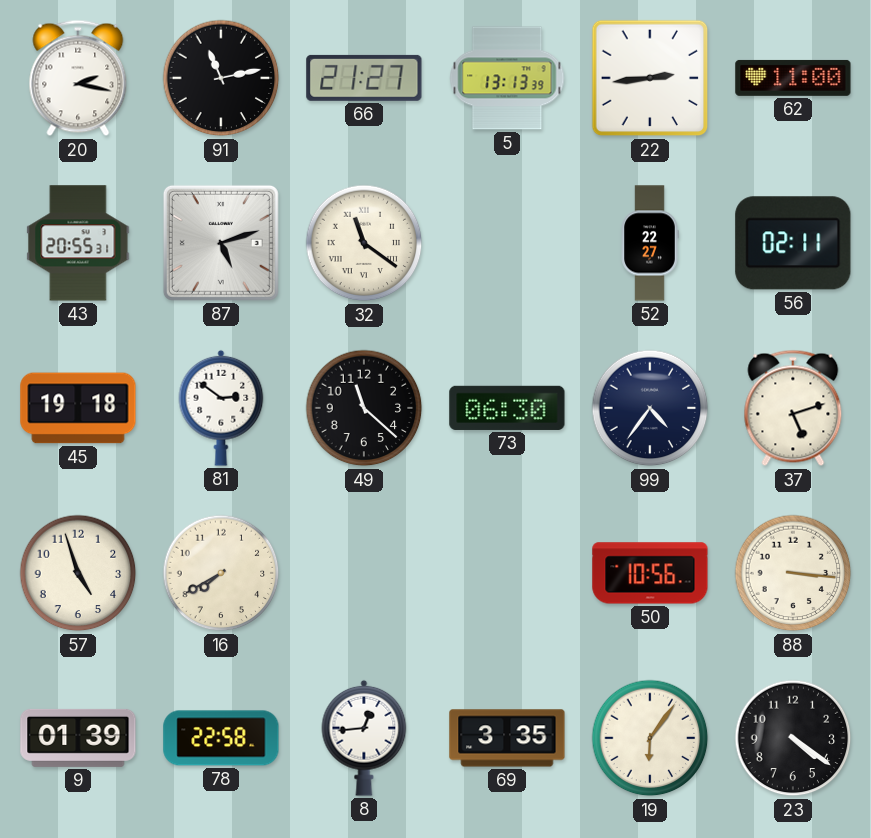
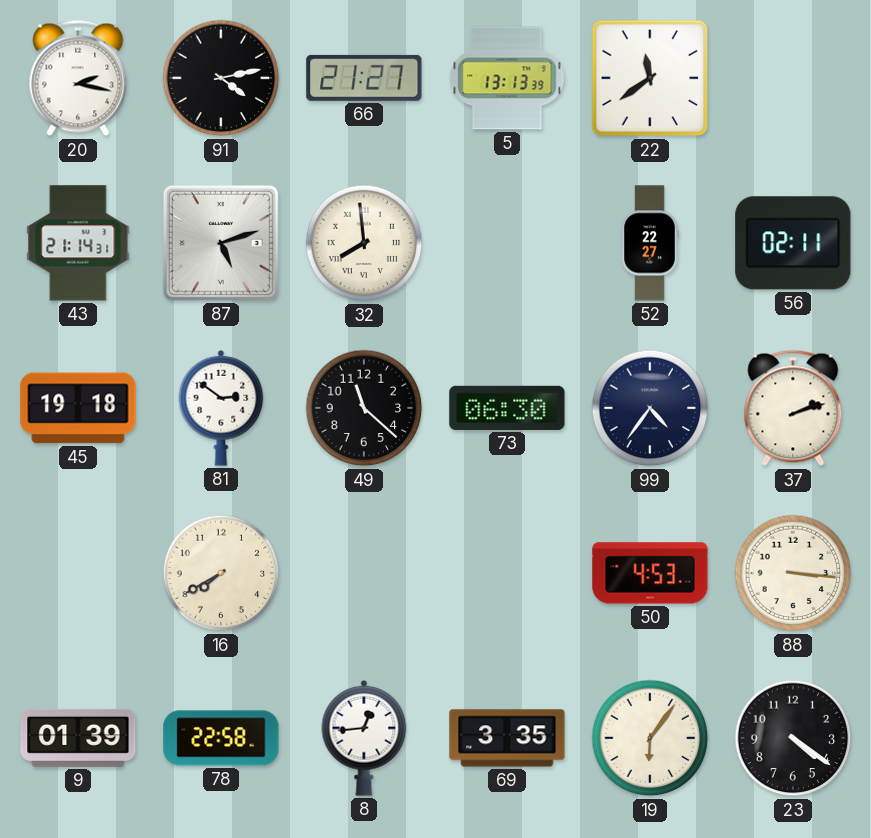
91: 11:13 -> 4:13
22: 2:44 -> 11:39
62: 11:00 -> none
43: 20:55 -> 21:14
32: 11:21 -> 7:59
37: 5:12 -> 2:12
57: 4:57 -> none
50: 10:56 -> 4:53
